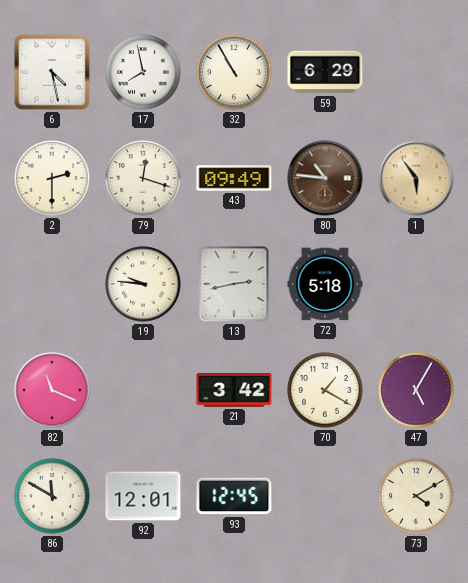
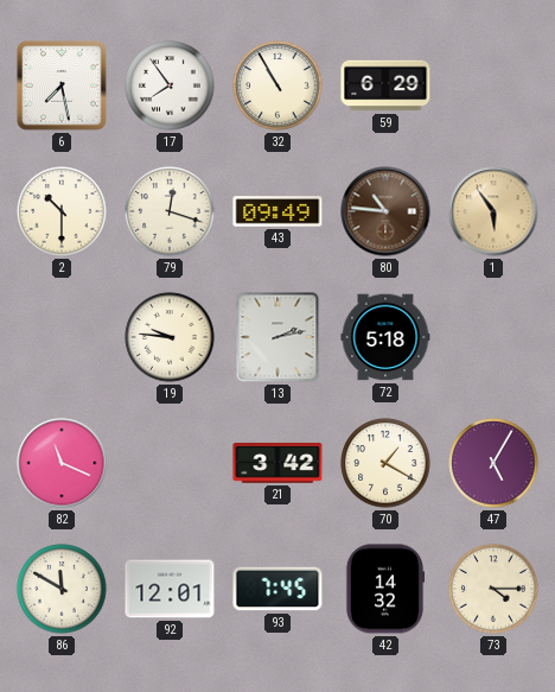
6: 4:28 -> 7:28
17: 7:58 -> 7:54
2: 2:30 -> 10:30
13: 2:43 -> 2:13
93: 12:45 -> 7:45
42: none -> 14:32
73: 4:10 -> 4:15
